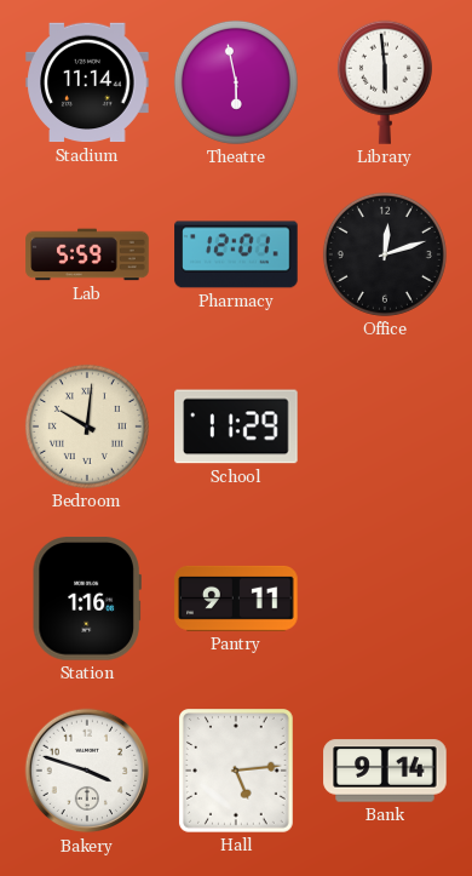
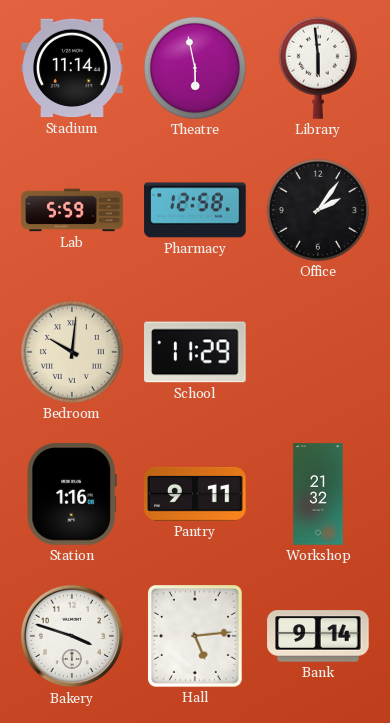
Pharmacy: 12:01 -> 12:58
Office: 12:12 -> 2:06
Workshop: none -> 21:32
